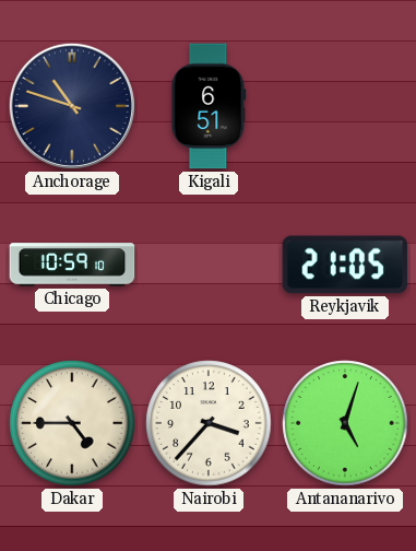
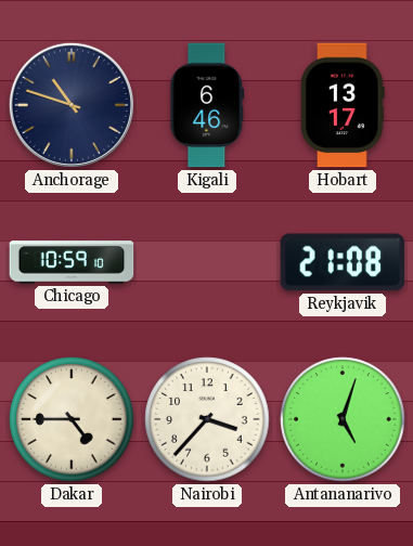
Kigali: 6:51 -> 6:46
Hobart: none -> 13:17
Reykjavik: 21:05 -> 21:08
